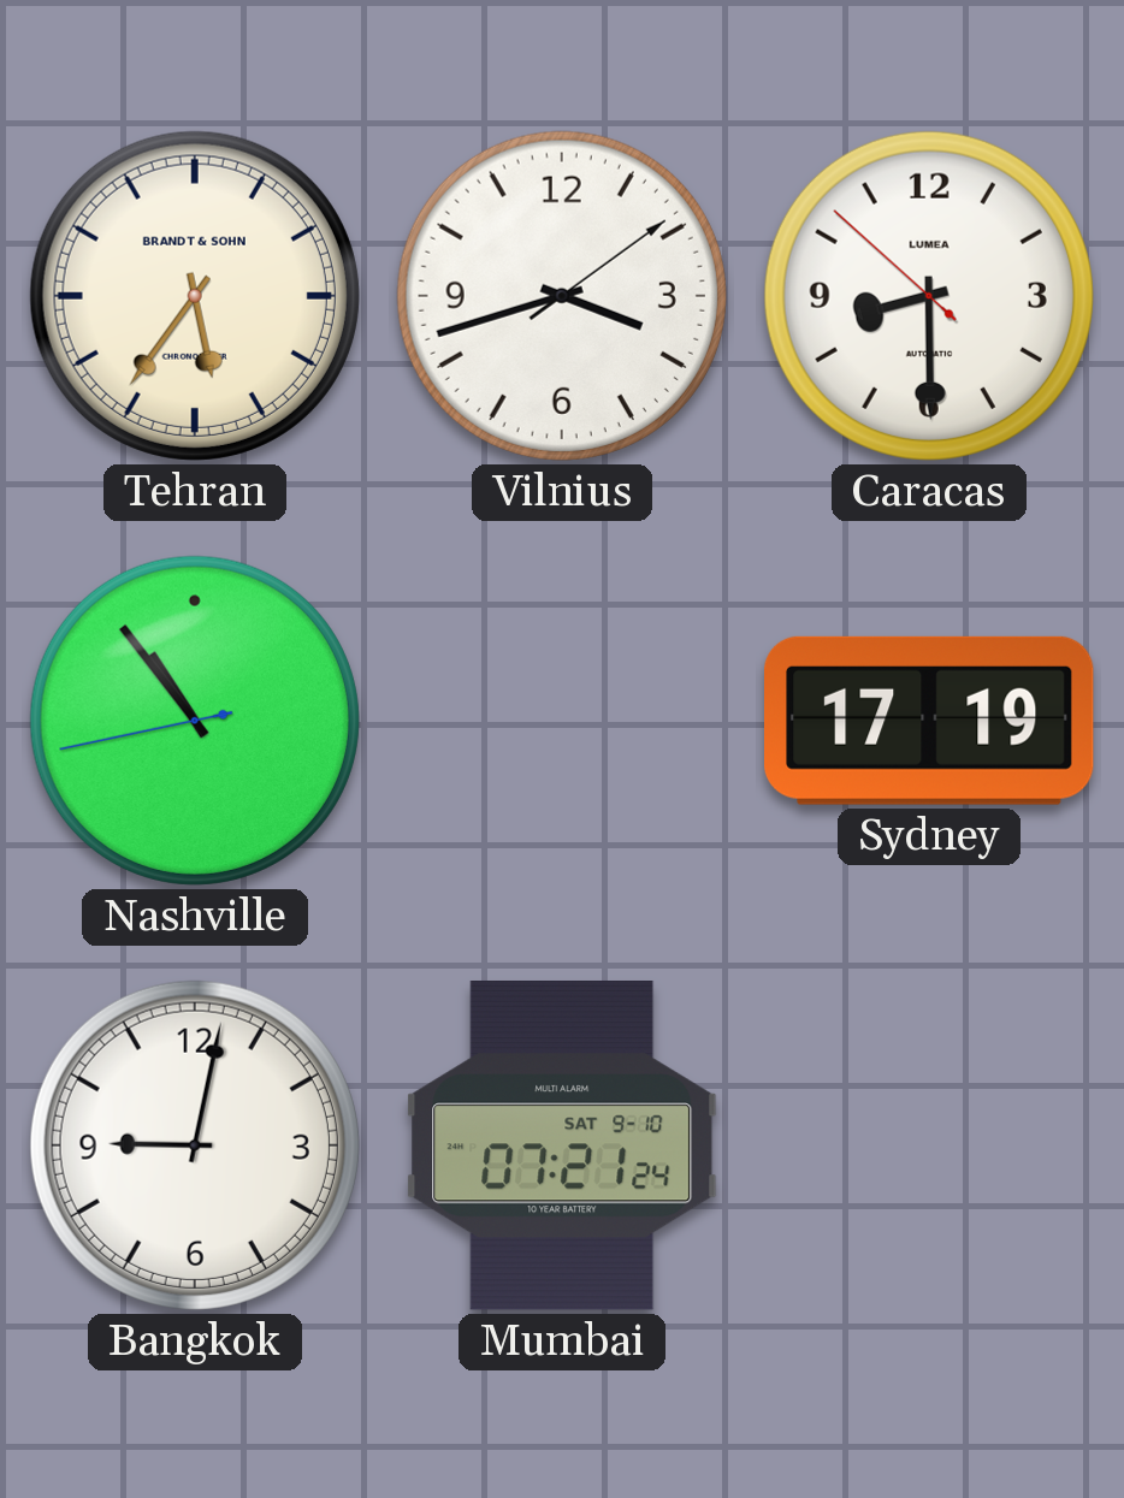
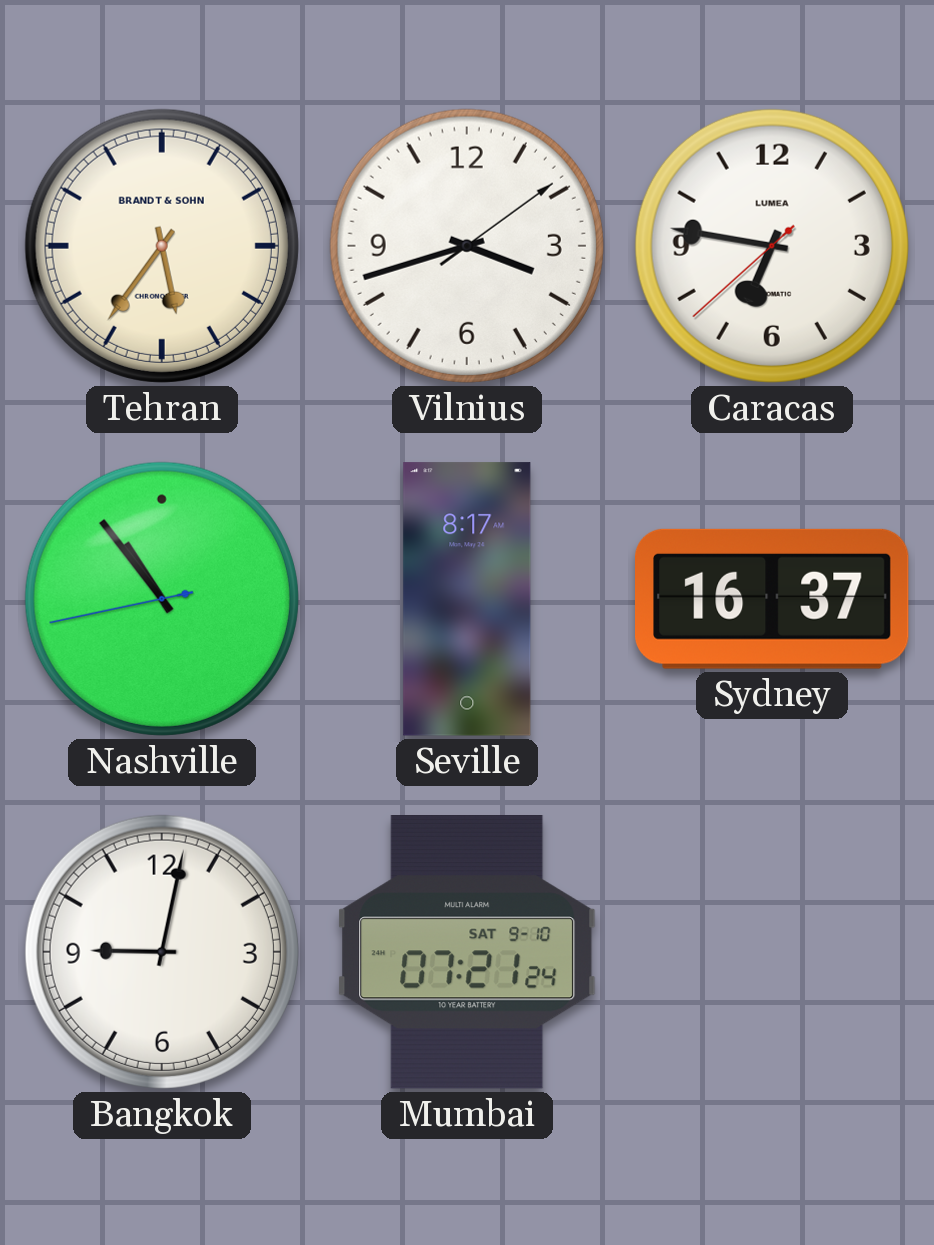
Caracas: 8:29 -> 6:46
Seville: none -> 8:17
Sydney: 17:19 -> 16:37
